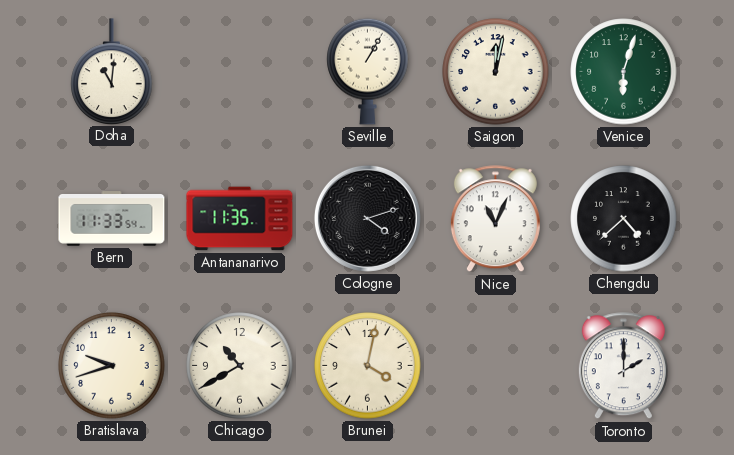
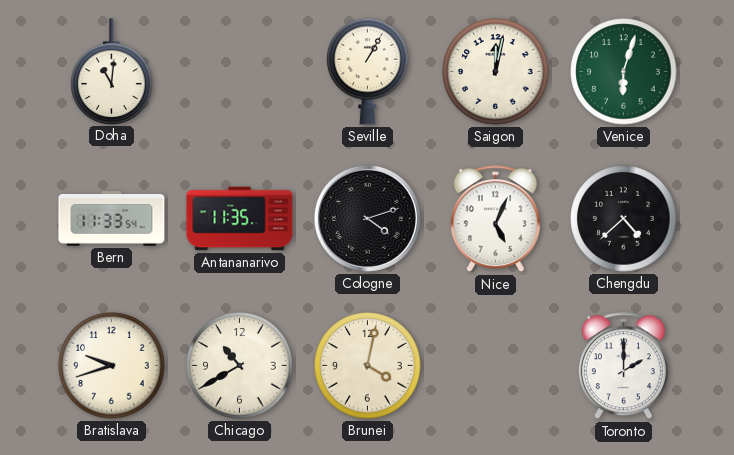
Nice: 11:04 -> 5:04
